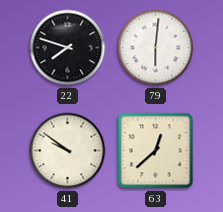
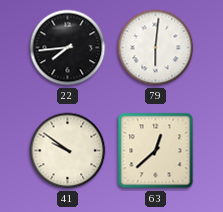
22: 7:48 -> 7:44
